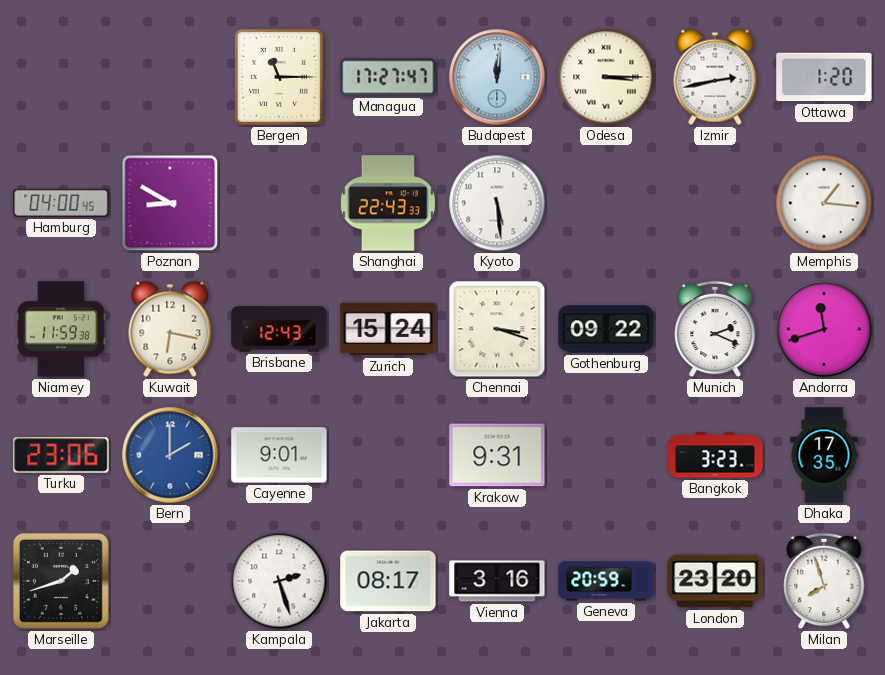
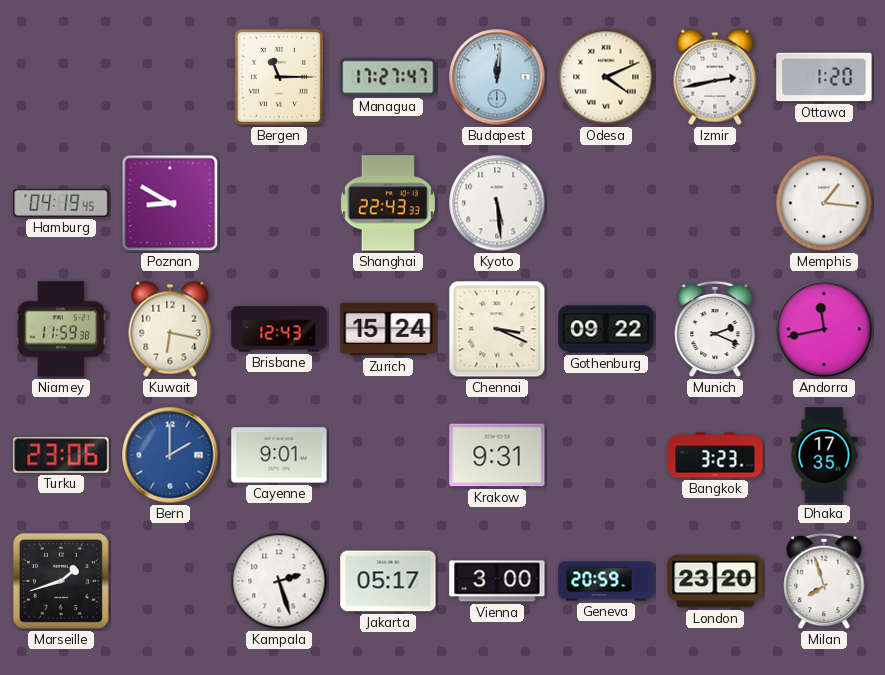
Odesa: 3:15 -> 4:11
Hamburg: 04:00 -> 04:19
Chennai: 3:18 -> 3:19
Andorra: 11:42 -> 11:43
Jakarta: 08:17 -> 05:17
Vienna: 3:16 -> 3:00
